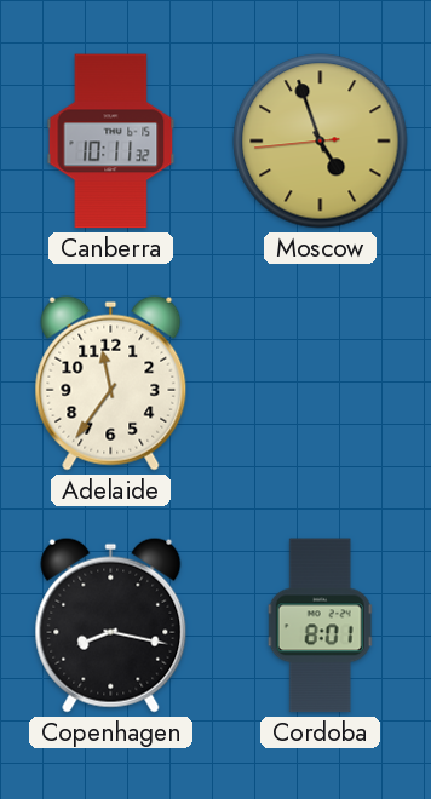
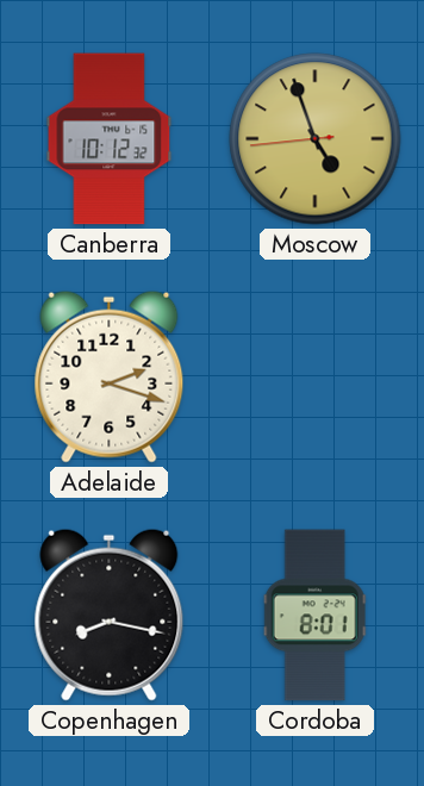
Canberra: 10:11 -> 10:12
Adelaide: 11:36 -> 2:18
